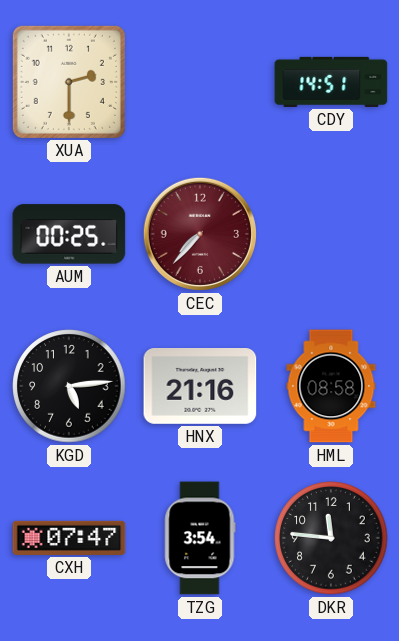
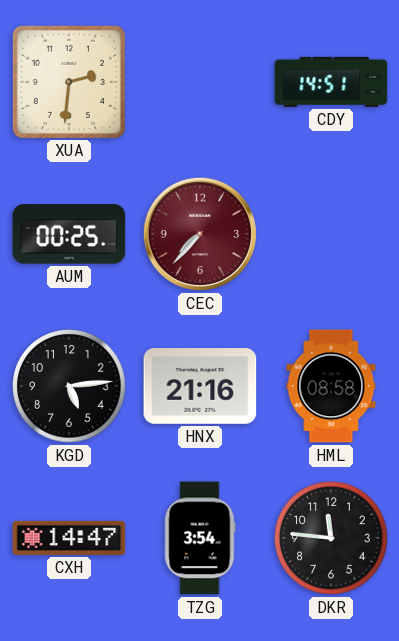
XUA: 2:30 -> 2:31
CXH: 07:47 -> 14:47
